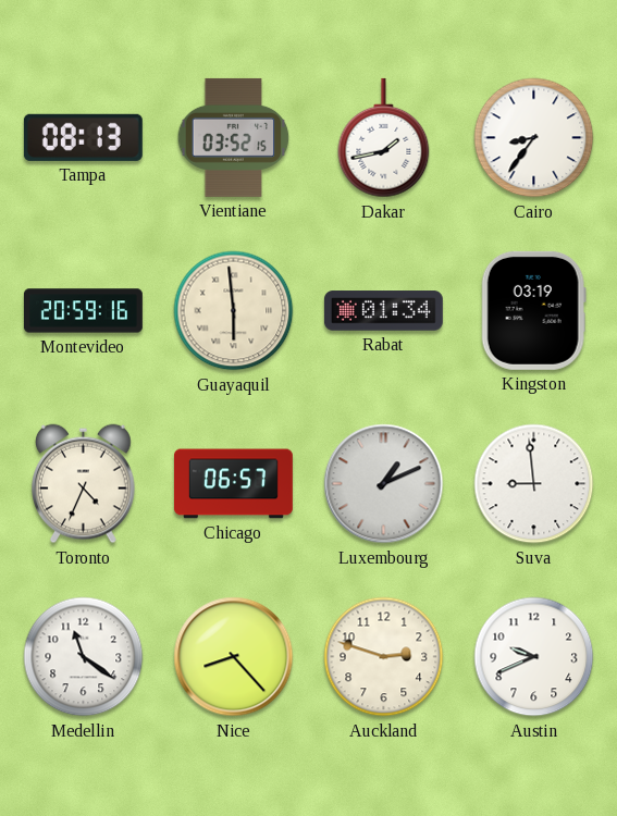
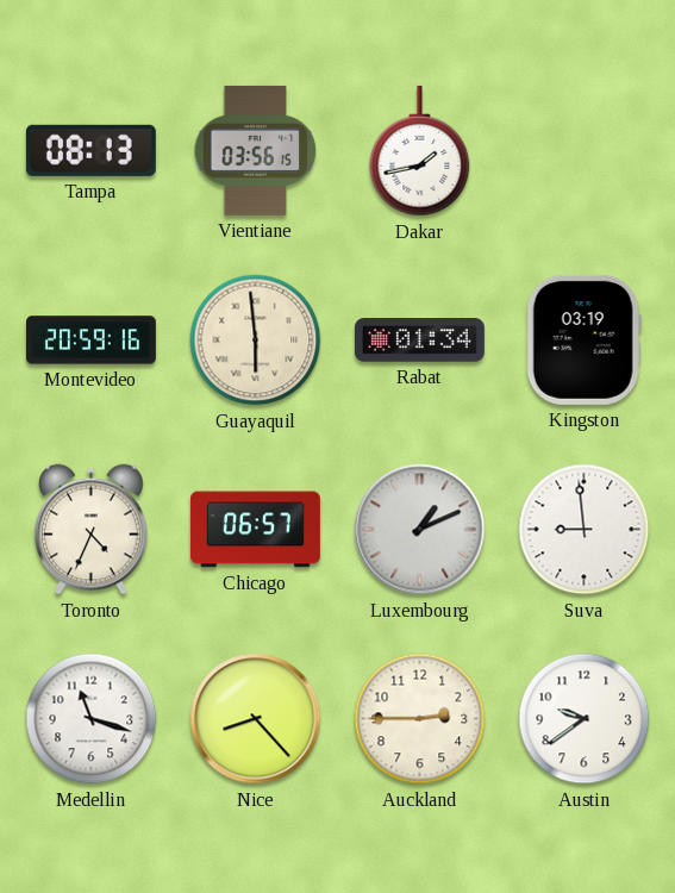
Vientiane: 03:52 -> 03:56
Cairo: 8:36 -> none
Medellin: 11:21 -> 11:18
Auckland: 2:48 -> 2:45
Austin: 9:41 -> 9:39
